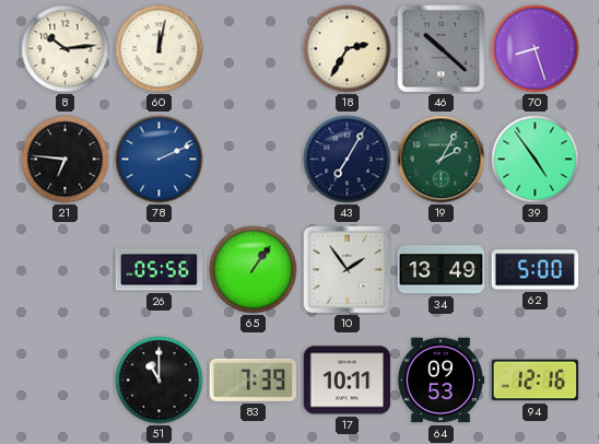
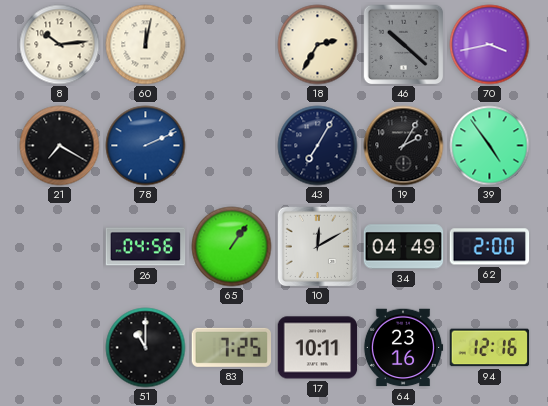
70: 8:27 -> 3:43
21: 6:46 -> 7:20
19 dial: green -> black
26: 05:56 -> 04:56
10: 1:54 -> 12:10
34: 13:49 -> 04:49
62: 5:00 -> 2:00
83: 7:39 -> 7:25
64: 09:53 -> 23:16
